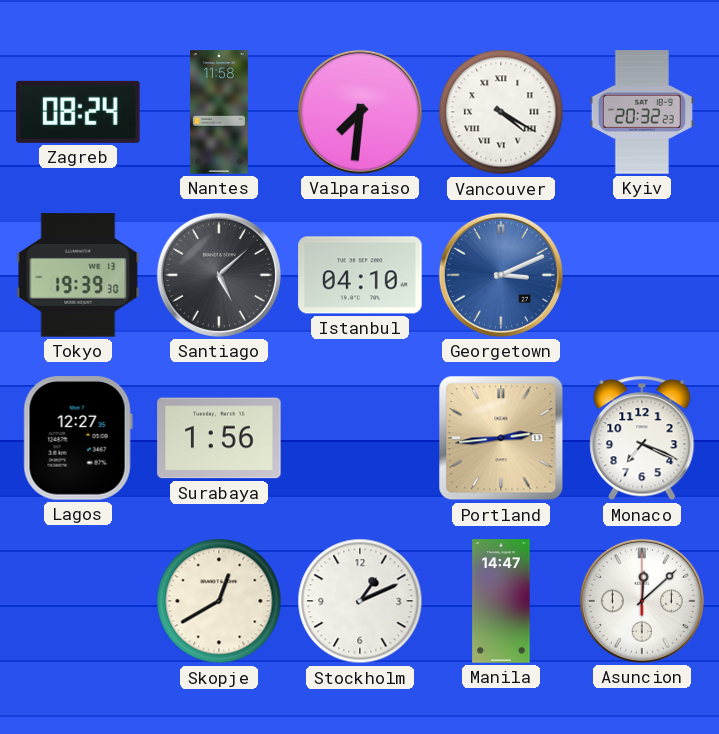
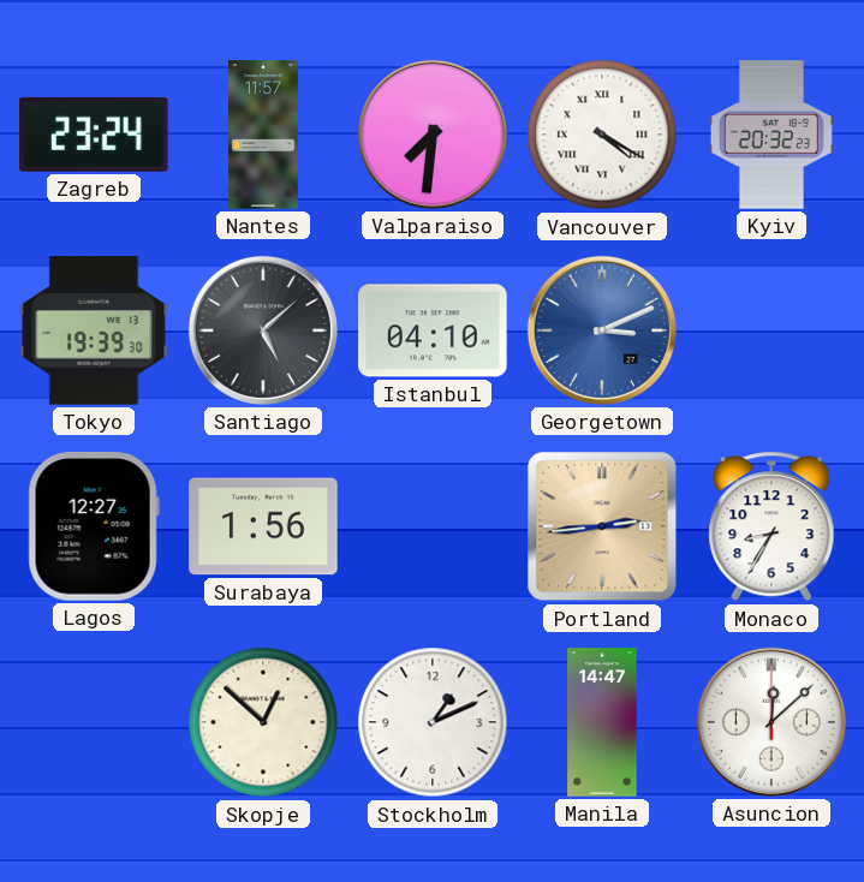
Zagreb: 08:24 -> 23:24
Nantes: 11:58 -> 11:57
Monaco: 7:19 -> 8:35
Skopje: 12:40 -> 12:52
